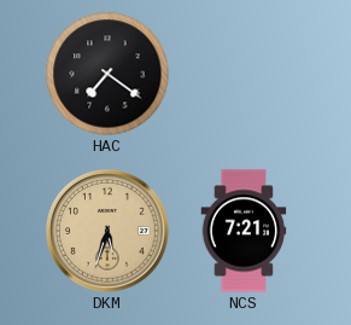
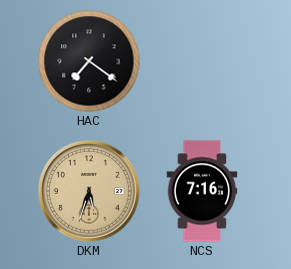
NCS: 7:21 -> 7:16
